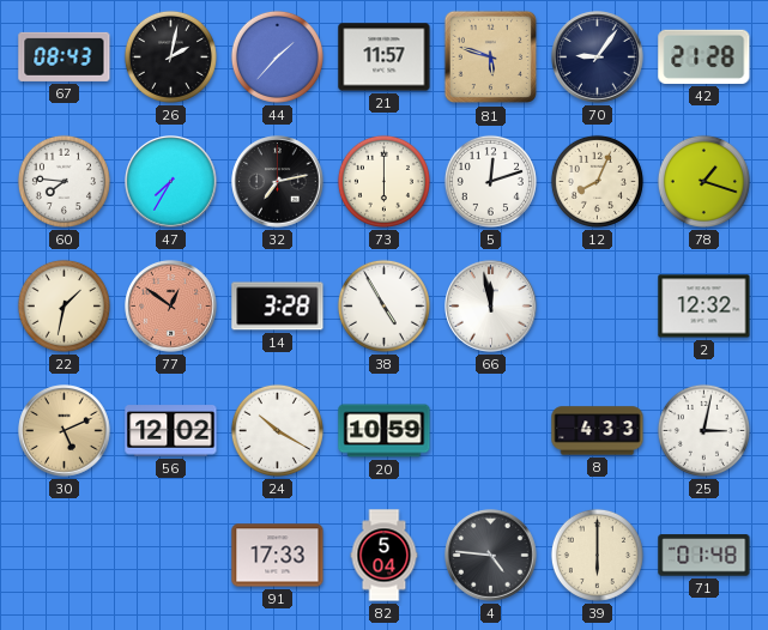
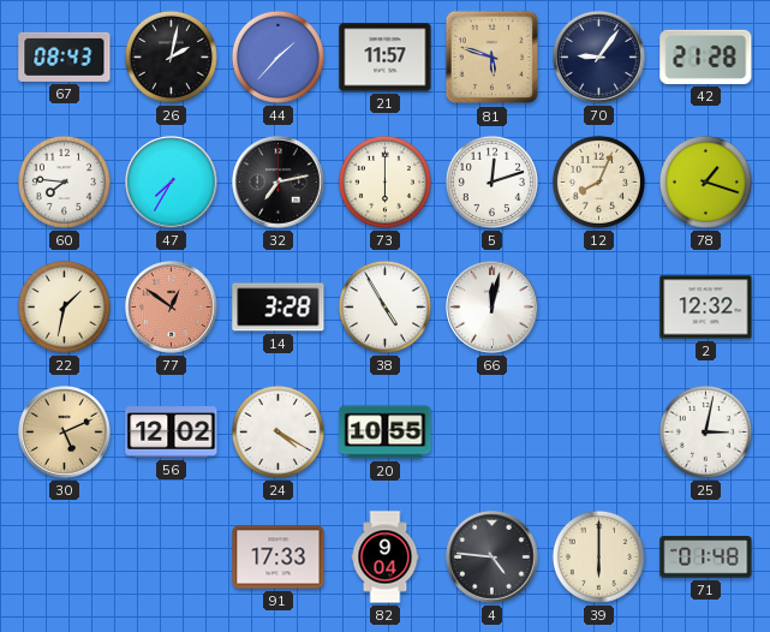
66: 11:58 -> 12:02
24: 10:20 -> 4:20
20: 10:59 -> 10:55
8: 4:33 -> none
82: 5:04 -> 9:04
